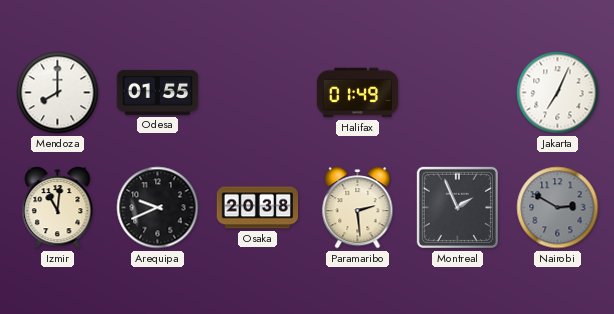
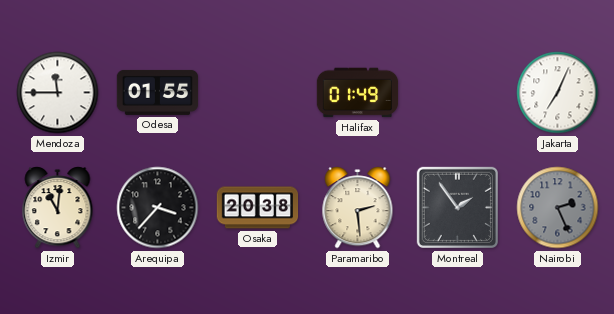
Mendoza: 8:00 -> 11:45
Arequipa: 9:41 -> 3:37
Montreal: 1:56 -> 1:54
Nairobi: 2:50 -> 2:26
